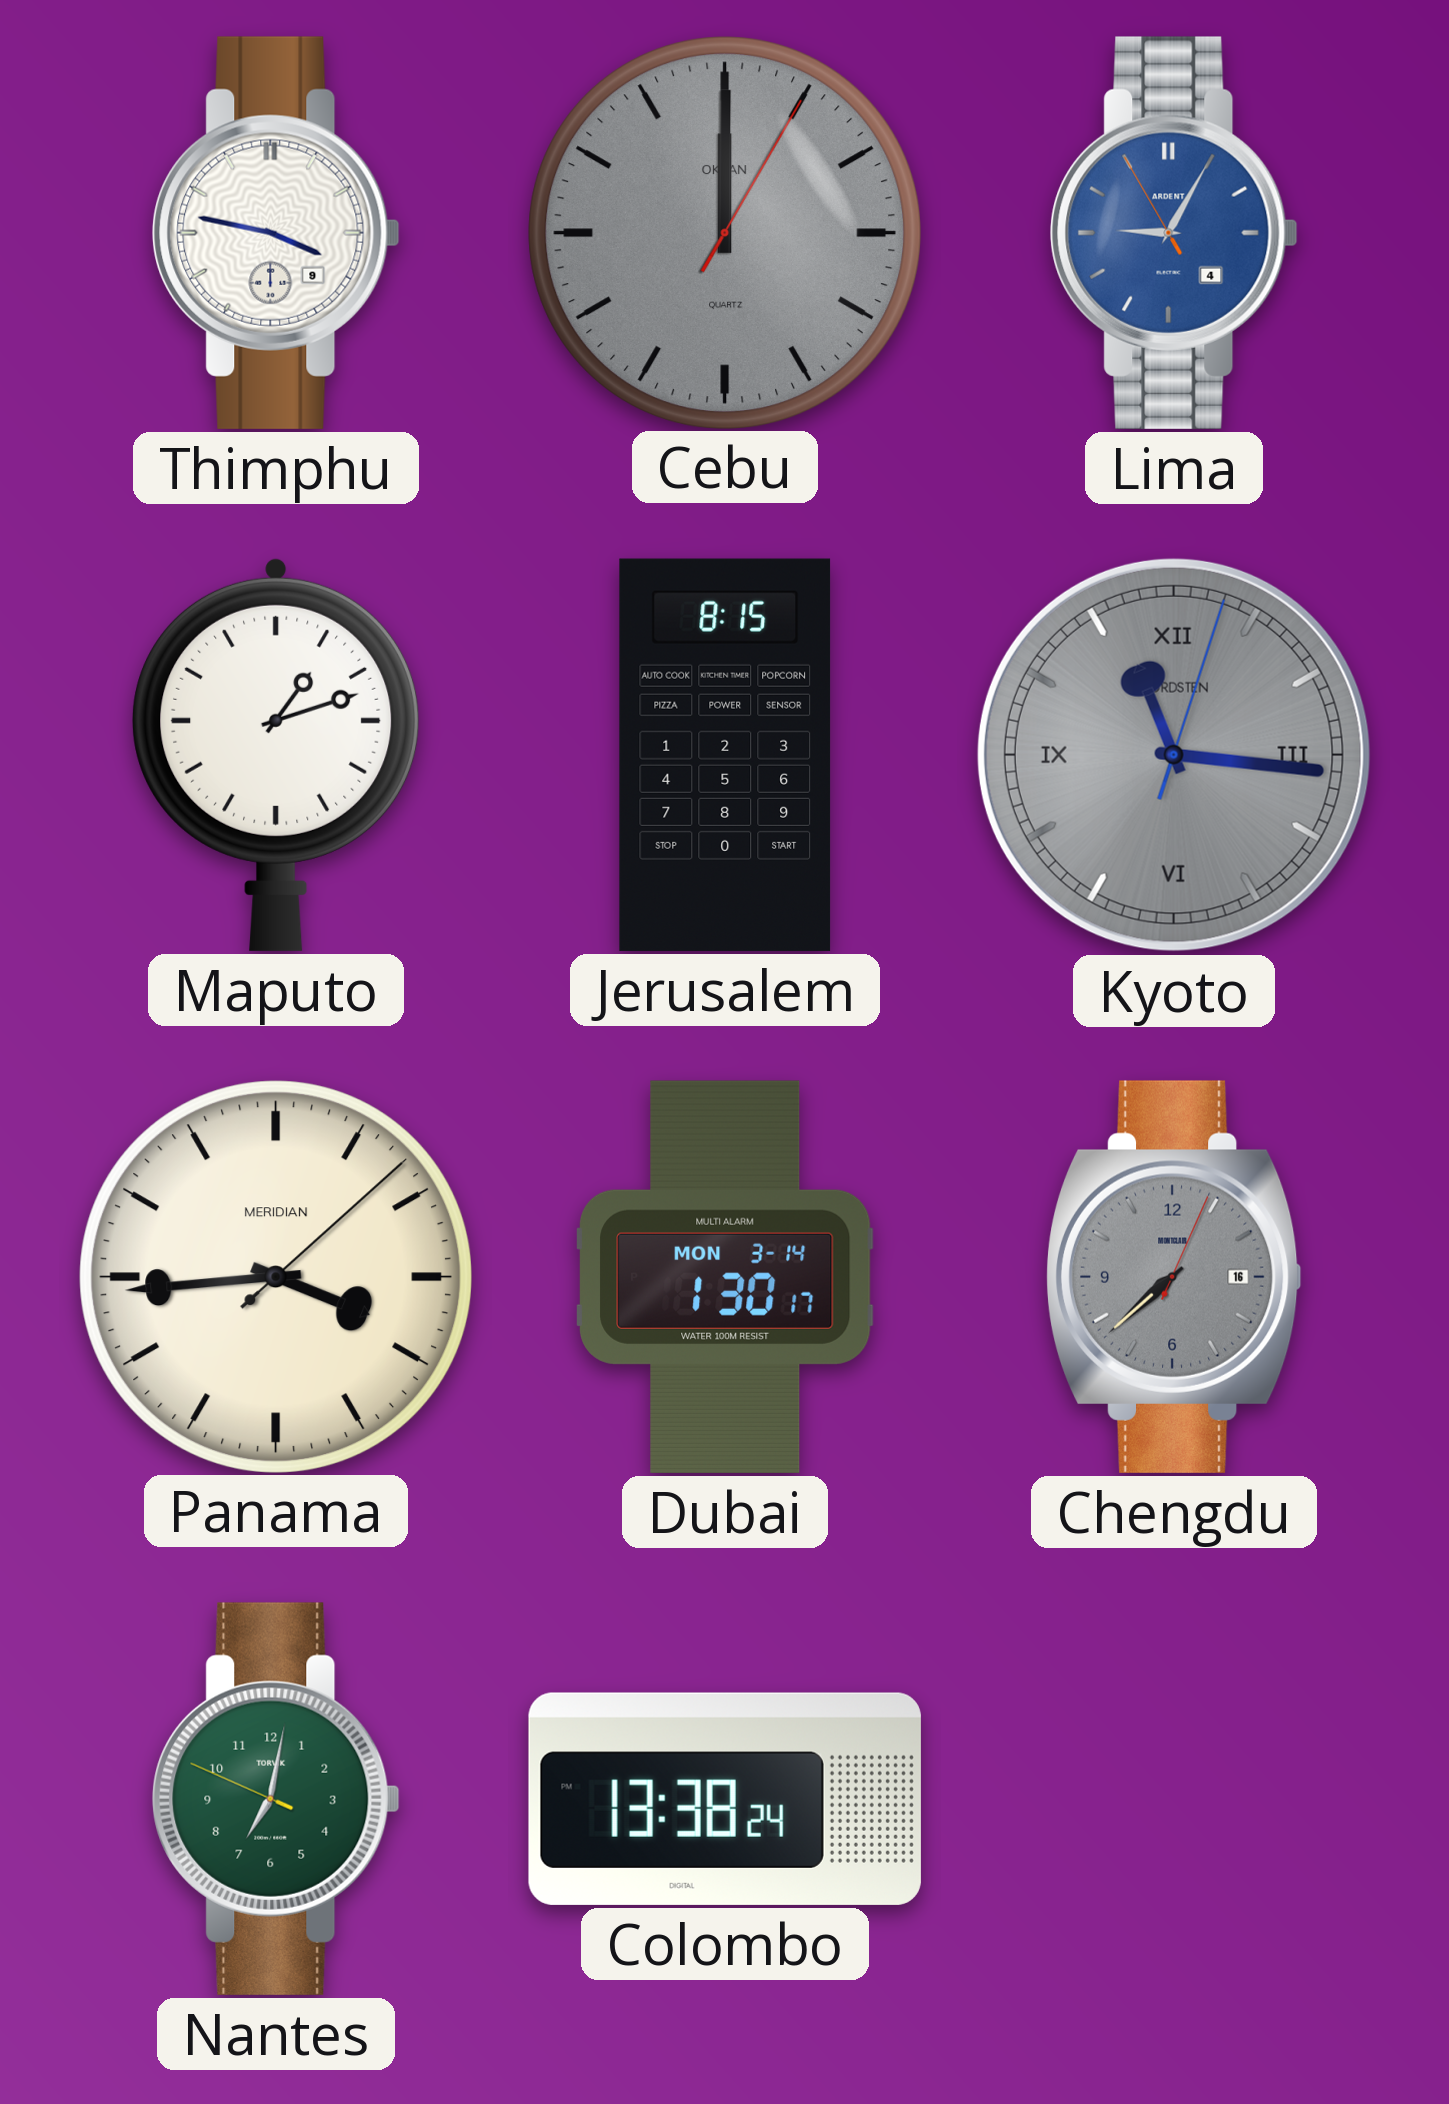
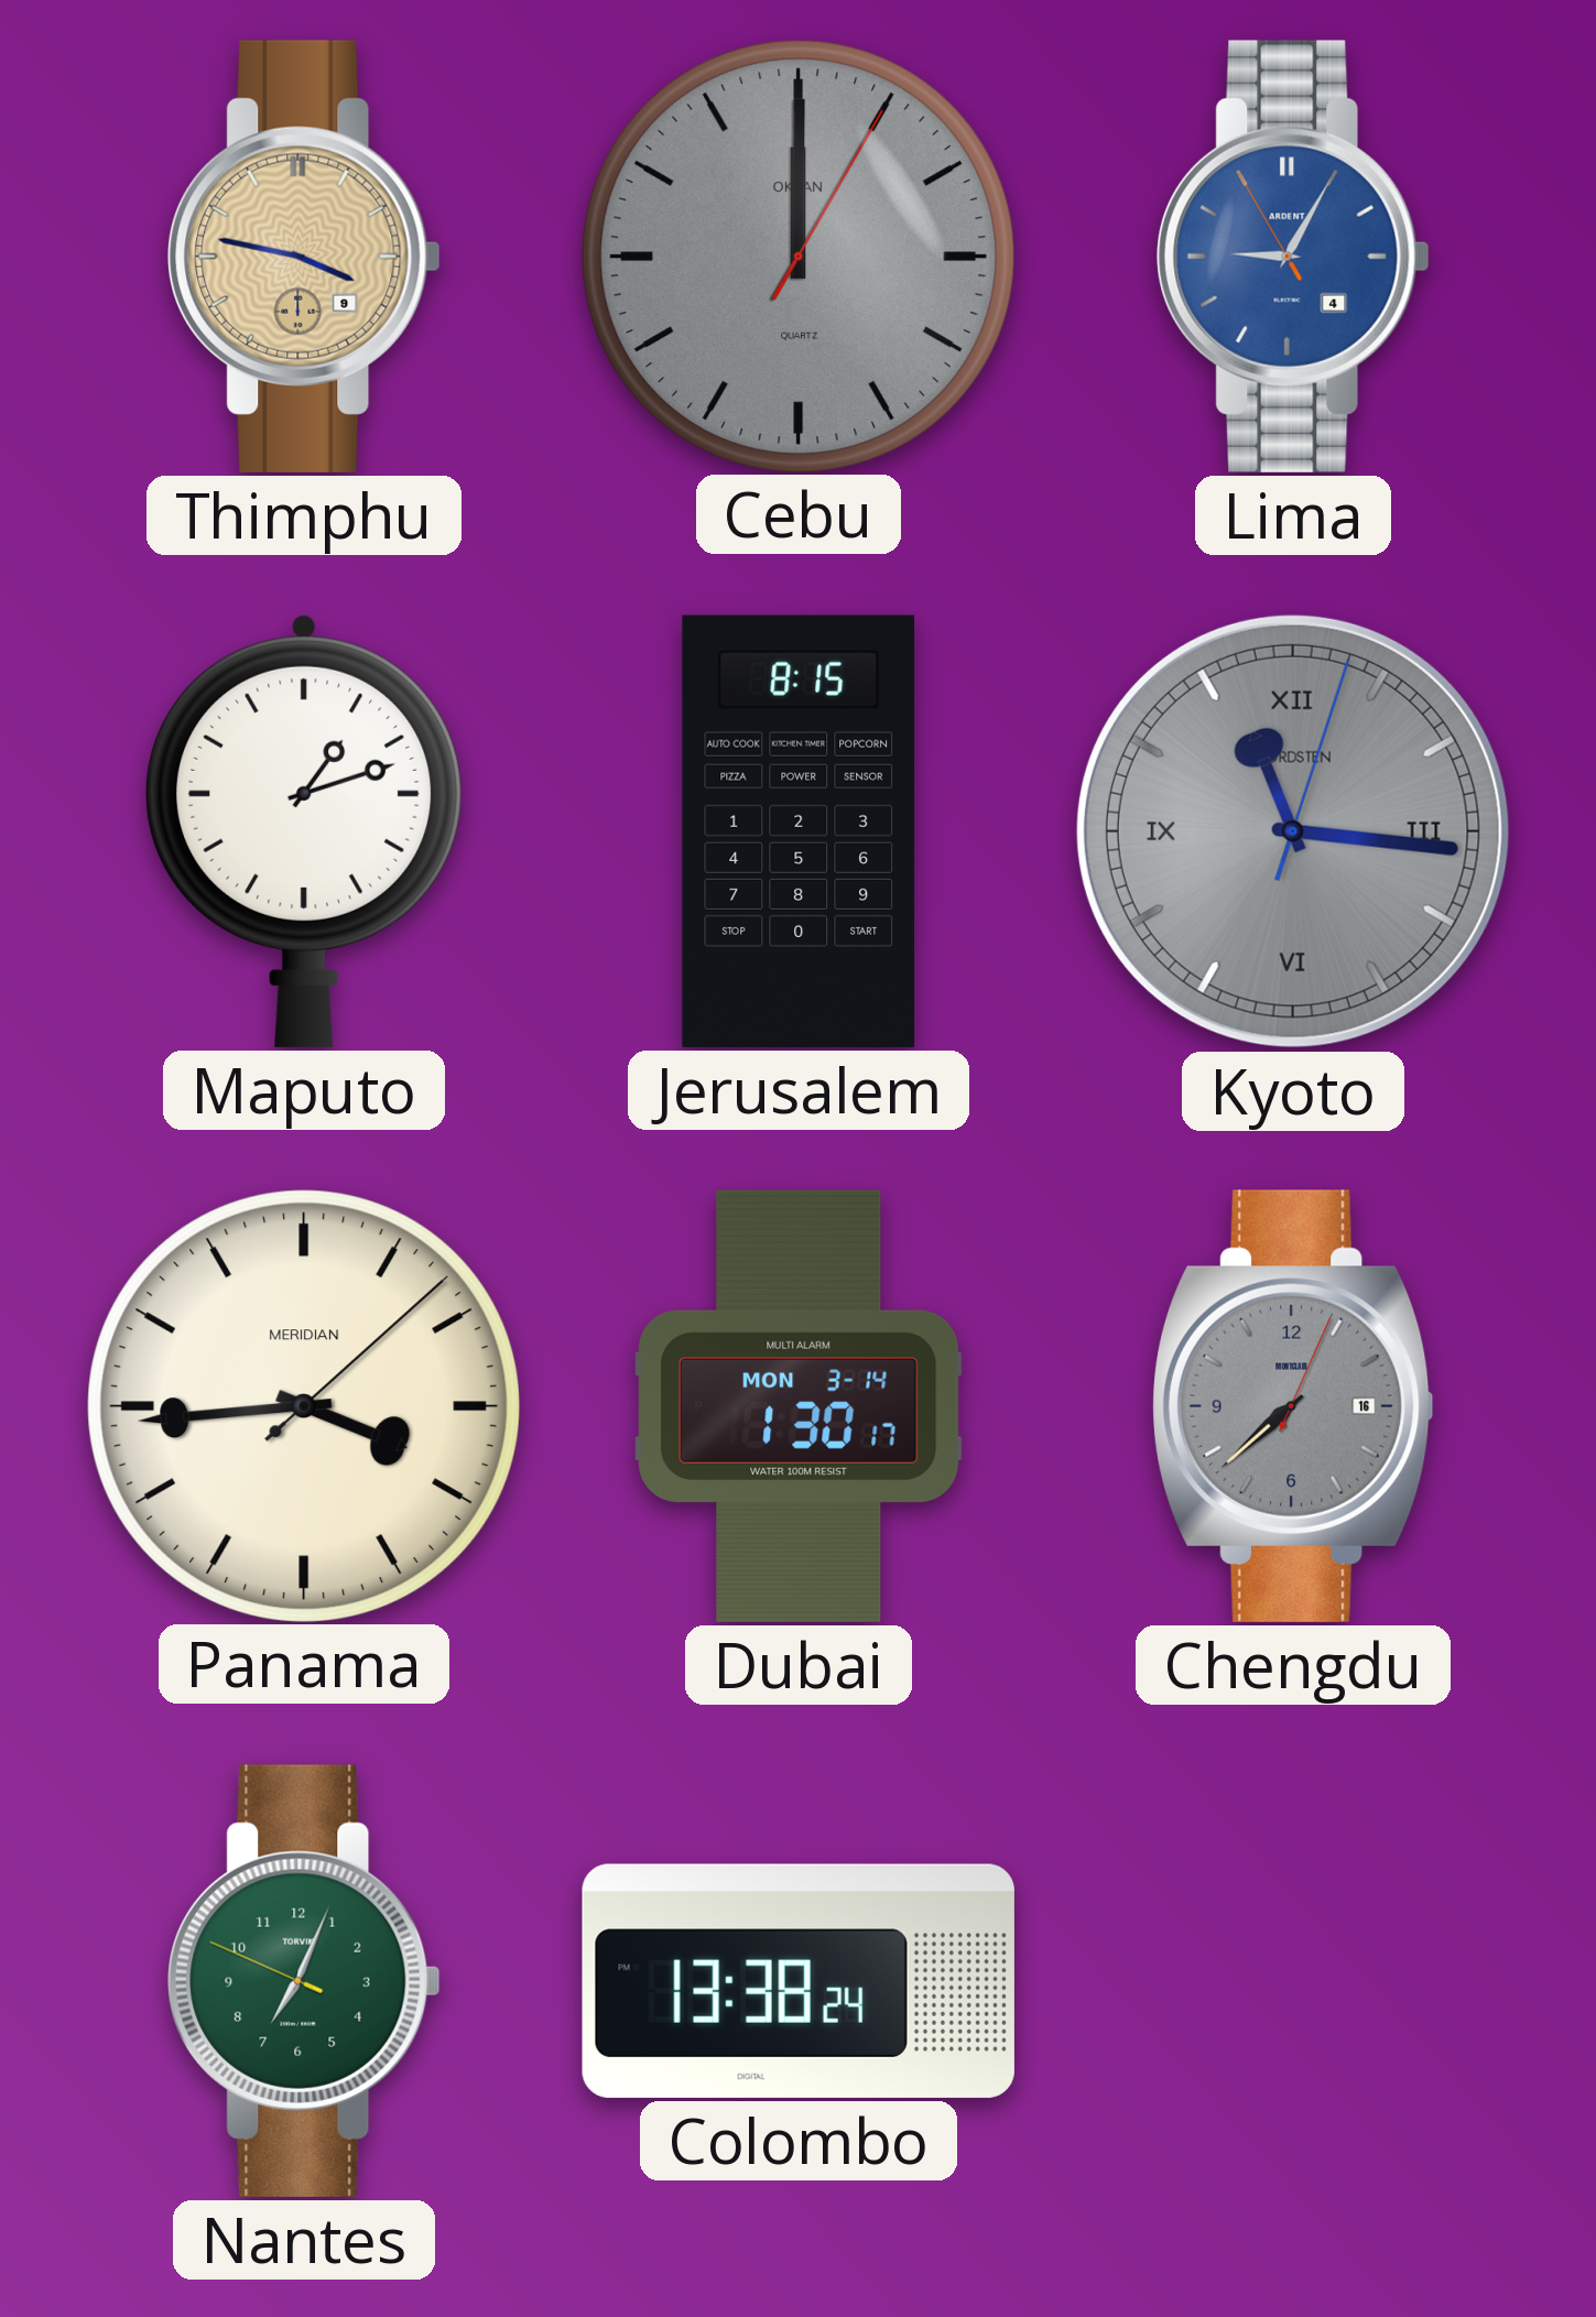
Thimphu dial: white -> champagne
Nantes: 7:01 -> 7:03
